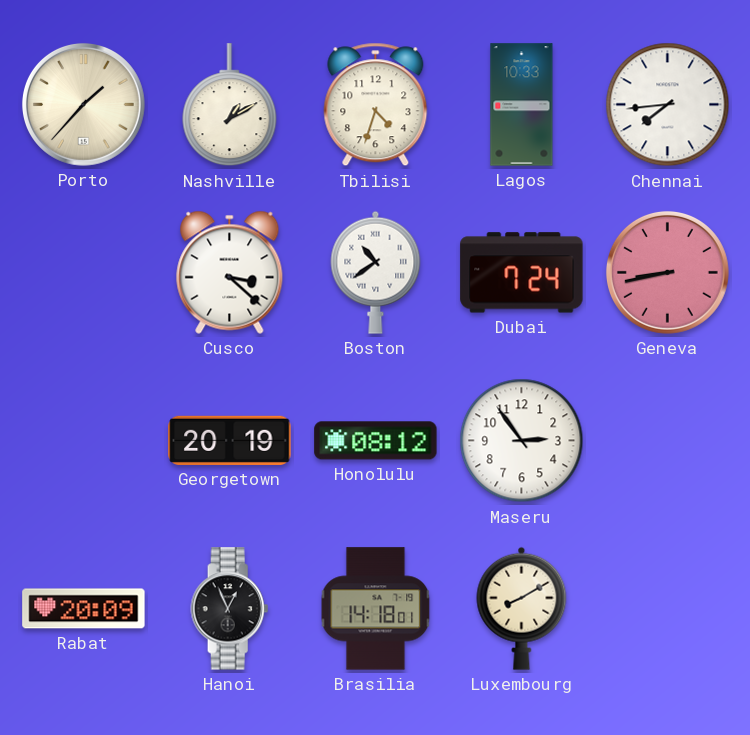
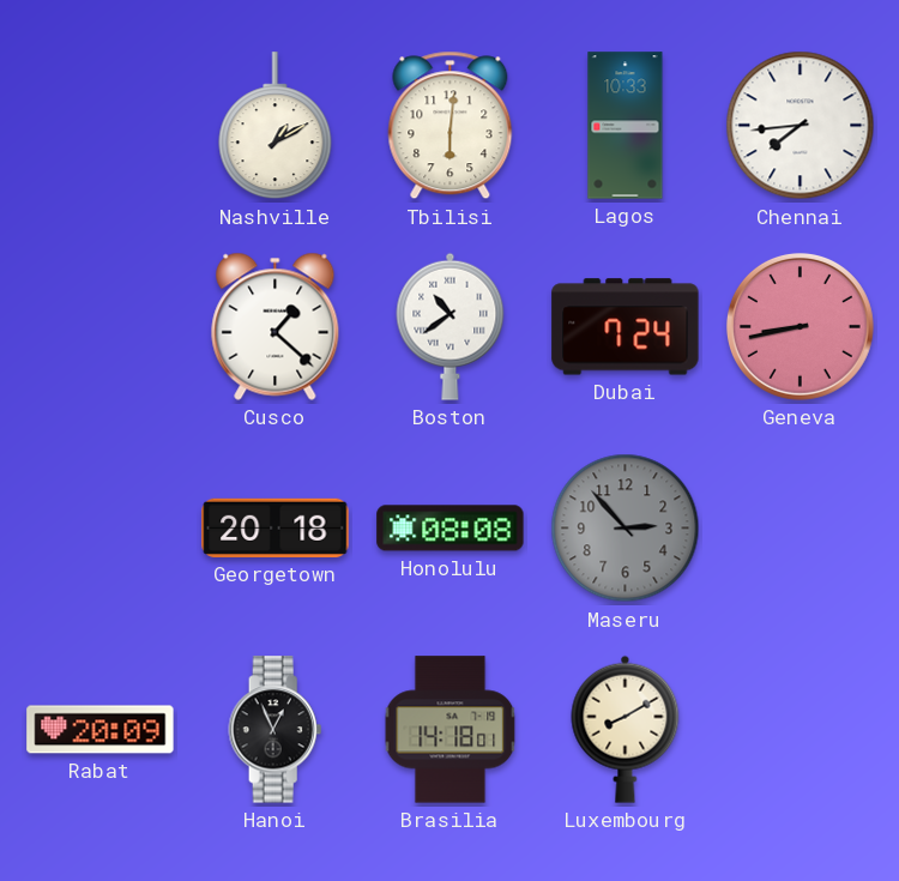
Porto: 1:37 -> none
Tbilisi: 4:33 -> 6:01
Cusco: 3:22 -> 1:22
Georgetown: 20:19 -> 20:18
Honolulu: 08:12 -> 08:08
Maseru: 2:54 -> 2:53
Maseru dial: white -> grey
